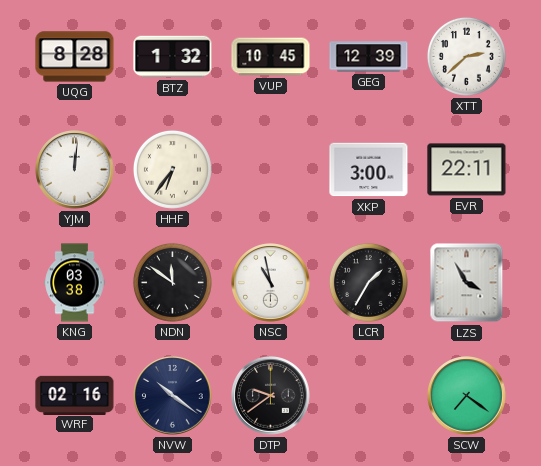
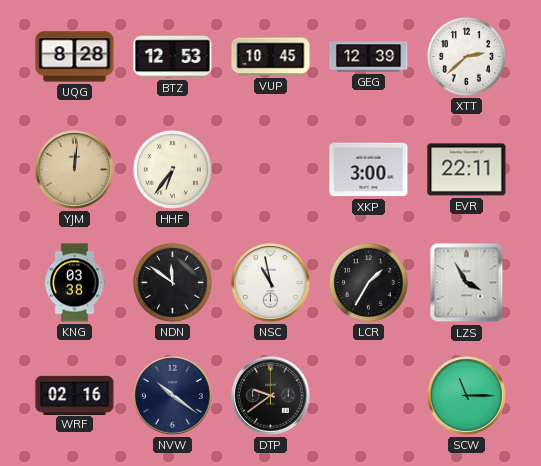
BTZ: 1:32 -> 12:53
YJM dial: white -> champagne
SCW: 7:21 -> 11:15
